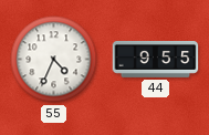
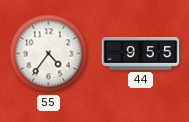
55: 4:34 -> 4:36
